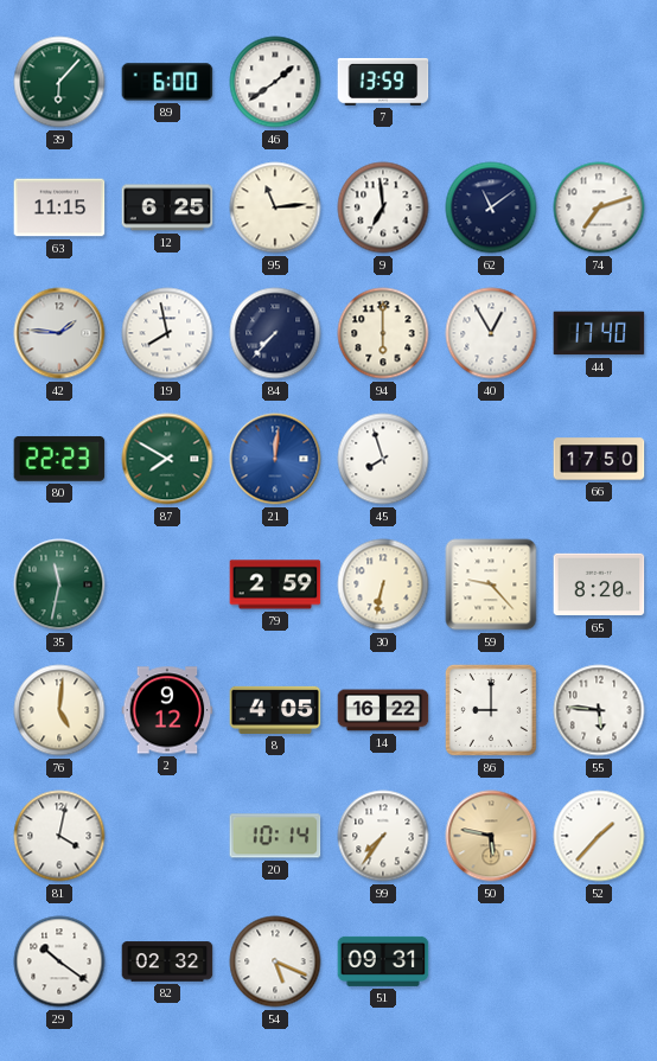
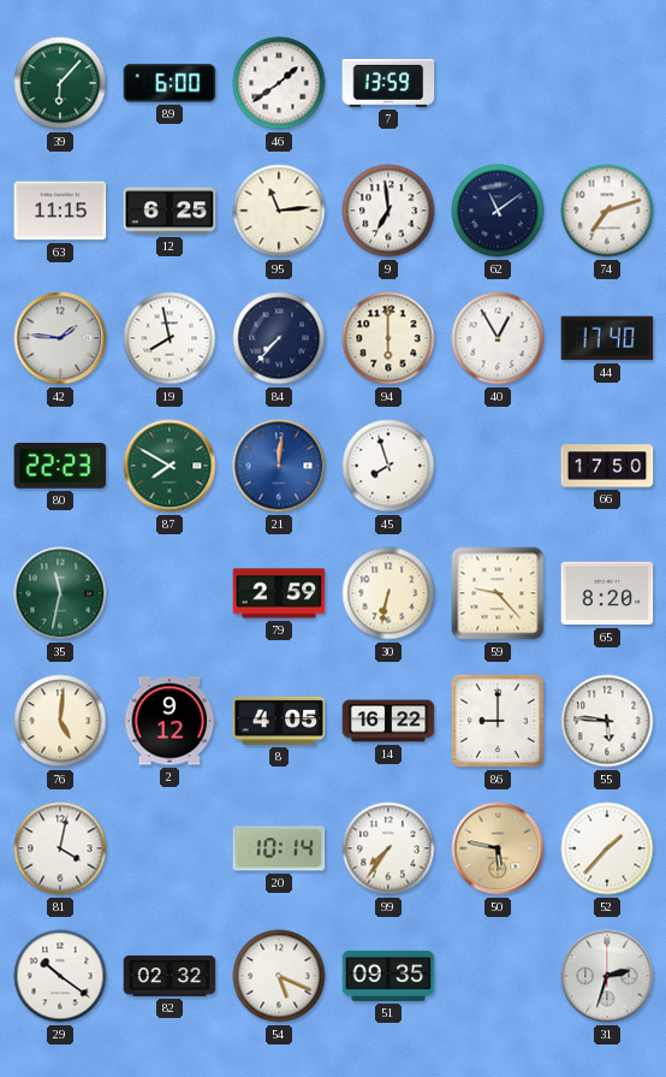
51: 09:31 -> 09:35
31: none -> 2:33
